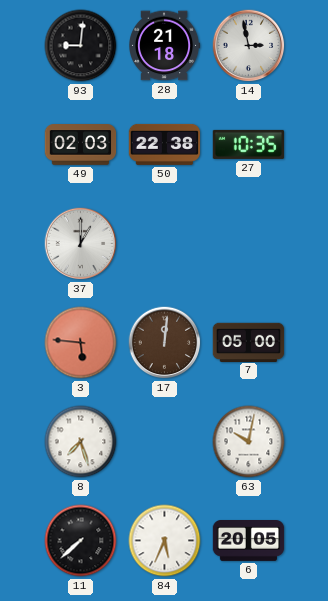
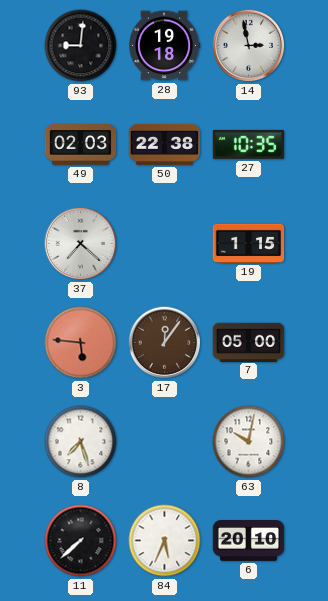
28: 21:18 -> 19:18
37: 1:00 -> 7:22
19: none -> 1:15
17: 12:01 -> 12:06
6: 20:05 -> 20:10
